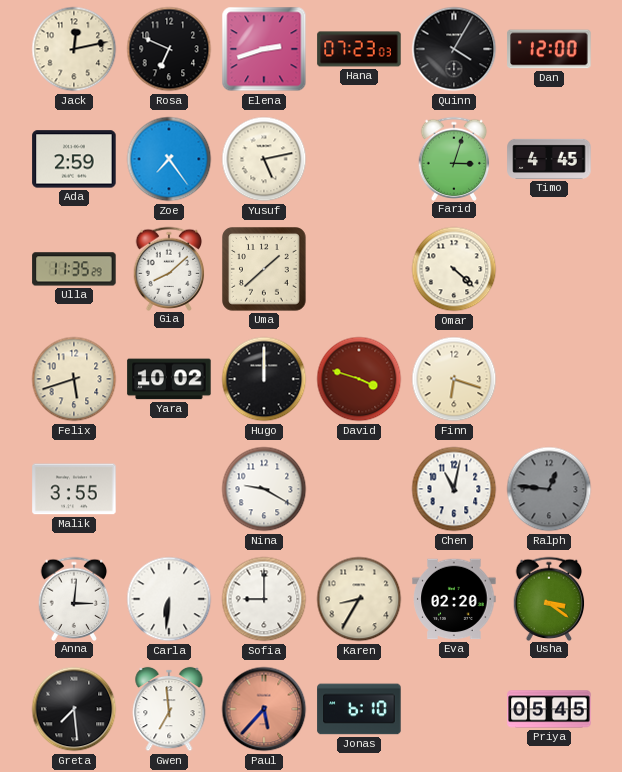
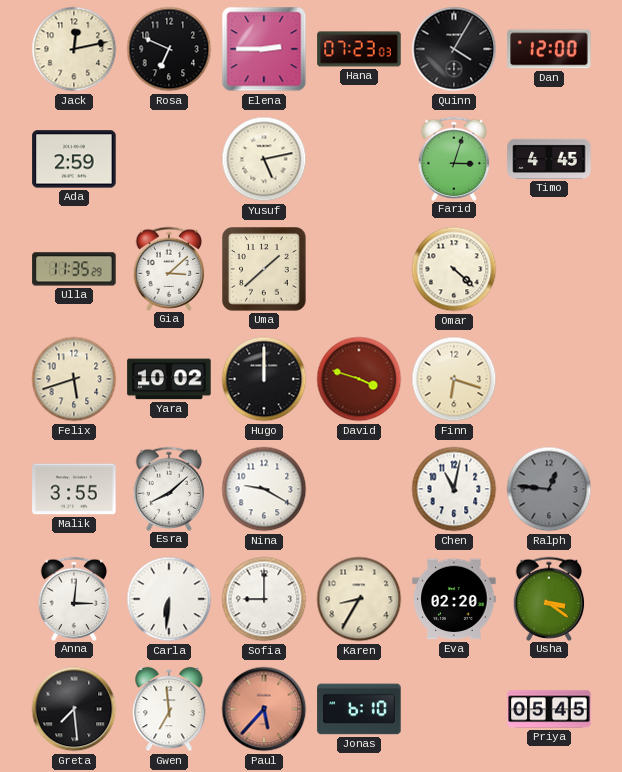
Elena: 2:42 -> 2:45
Zoe: 7:24 -> none
Gia: 8:08 -> 3:08
Esra: none -> 8:08
